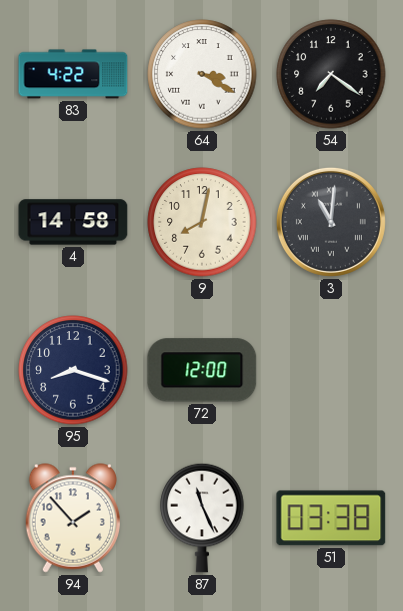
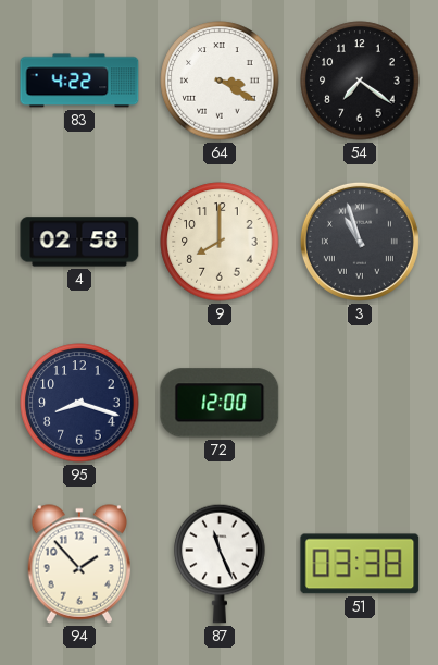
4: 14:58 -> 02:58
9: 8:02 -> 8:00
3: 11:01 -> 10:57
